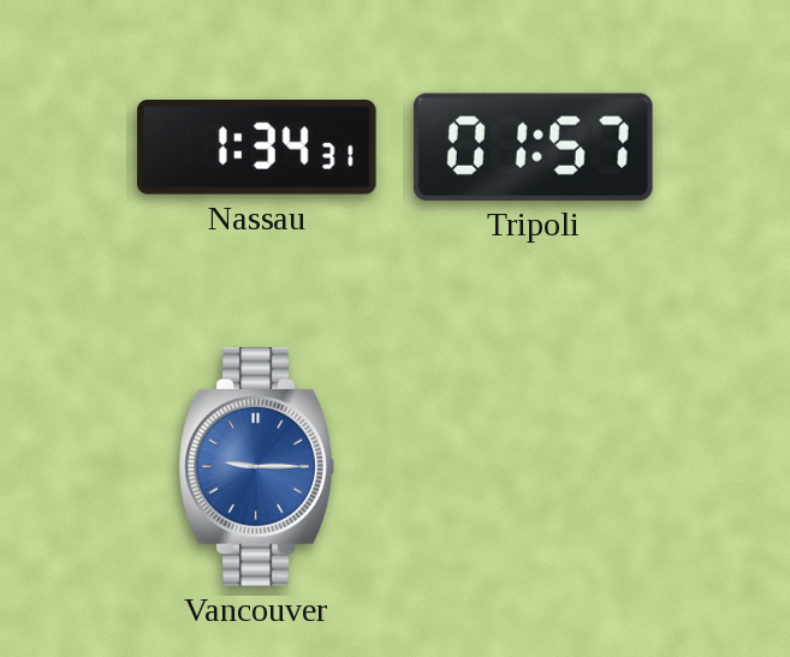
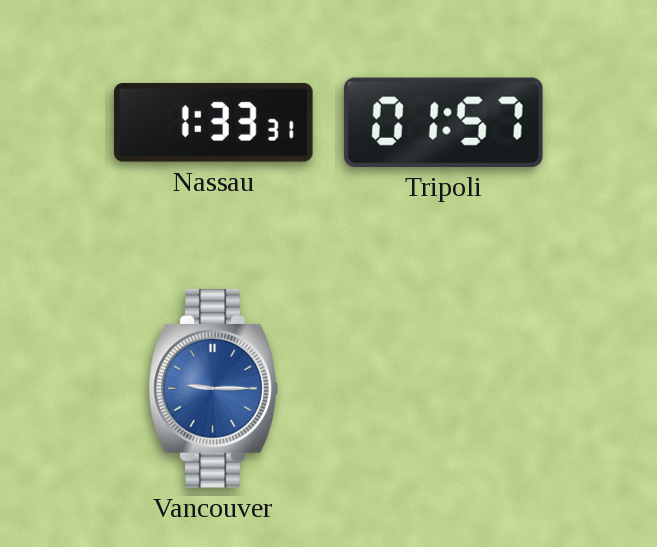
Nassau: 1:34 -> 1:33
